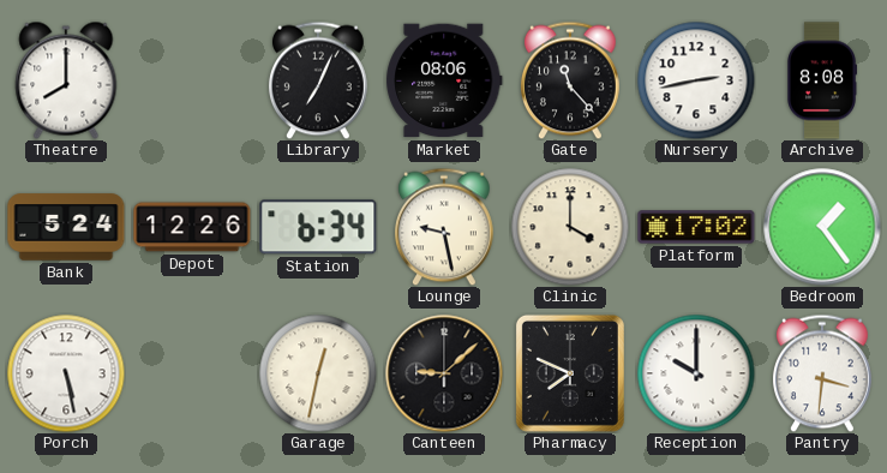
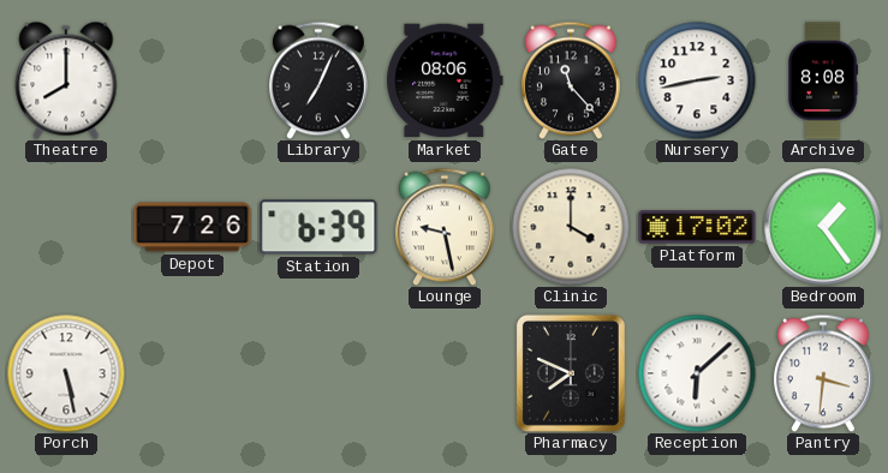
Bank: 5:24 -> none
Depot: 12:26 -> 7:26
Station: 6:34 -> 6:39
Garage: 12:32 -> none
Canteen: 9:08 -> none
Reception: 10:00 -> 6:08
